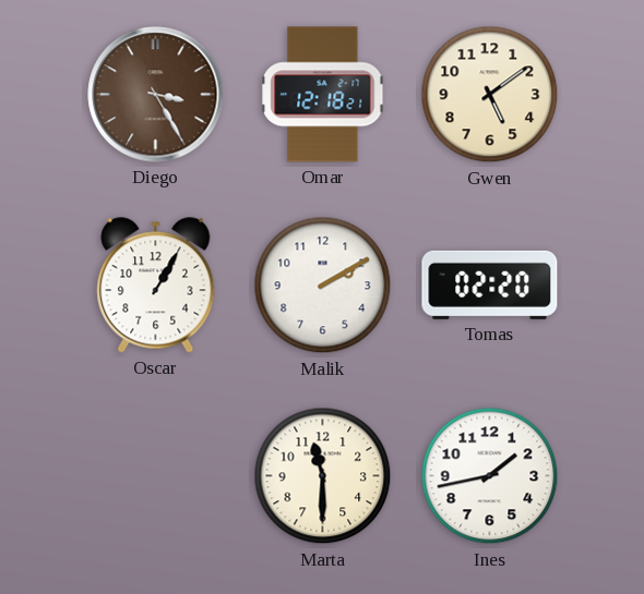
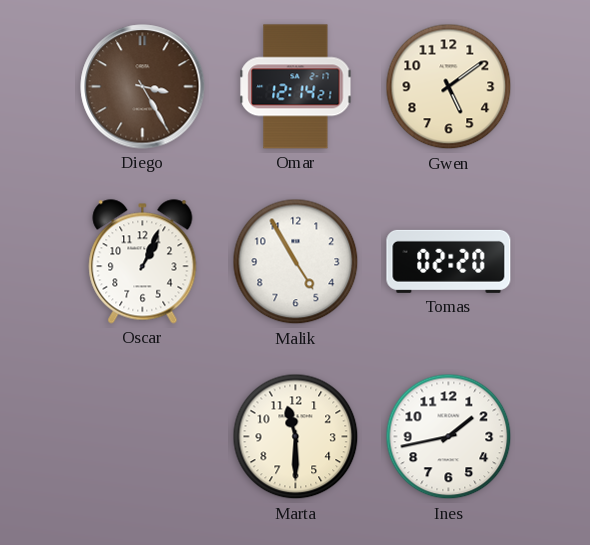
Omar: 12:18 -> 12:14
Oscar: 1:05 -> 1:04
Malik: 2:10 -> 4:55
